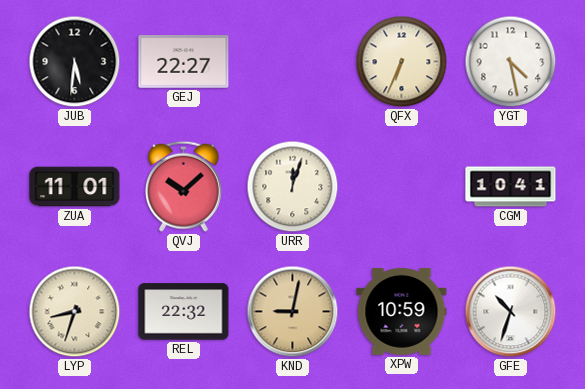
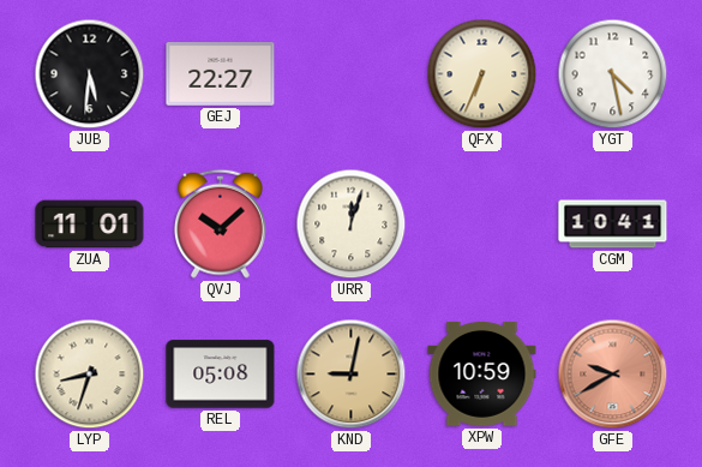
REL: 22:32 -> 05:08
GFE: 10:33 -> 9:40
GFE dial: white -> salmon
